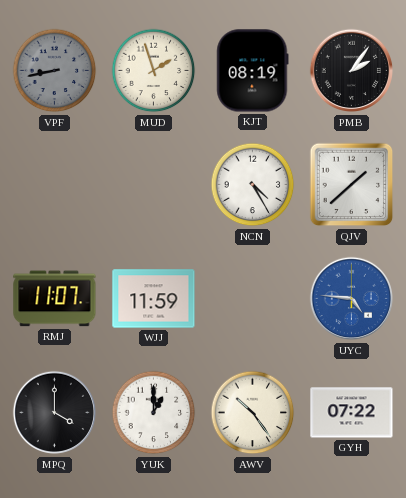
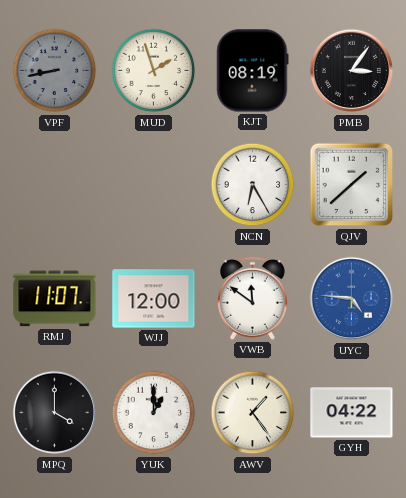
PMB: 2:06 -> 3:06
NCN: 4:25 -> 6:25
WJJ: 11:59 -> 12:00
VWB: none -> 11:51
AWV: 10:24 -> 1:24
GYH: 07:22 -> 04:22
